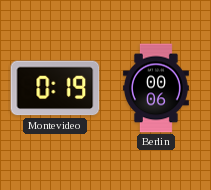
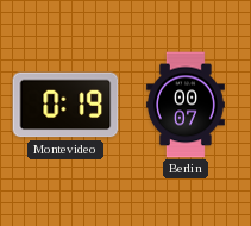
Berlin: 00:06 -> 00:07
